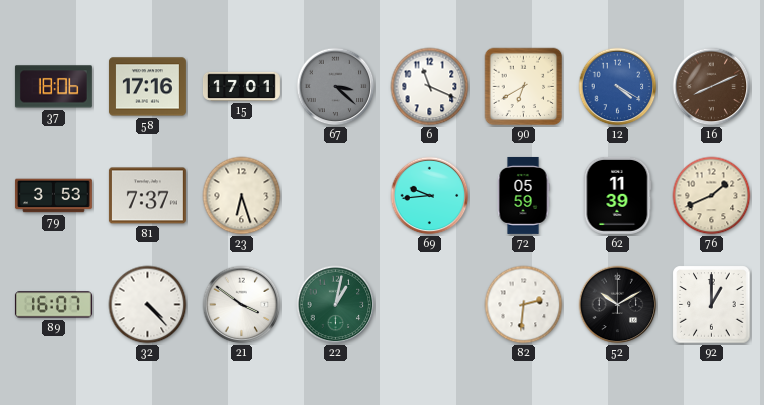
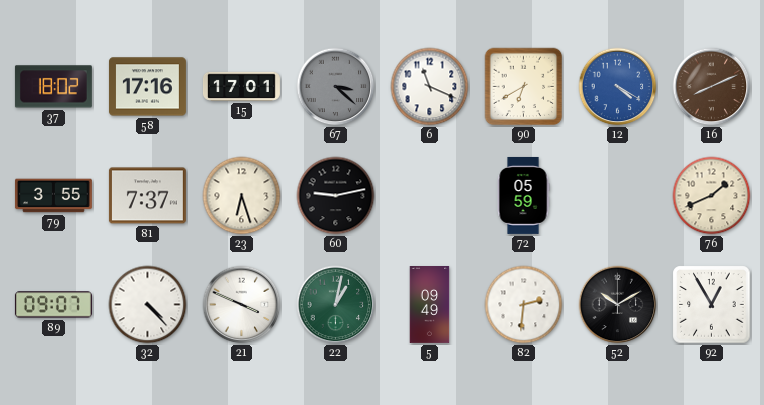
37: 18:06 -> 18:02
79: 3:53 -> 3:55
60: none -> 9:13
69: 9:44 -> none
62: 11:39 -> none
89: 16:07 -> 09:07
21: 3:51 -> 3:49
5: none -> 09:49
92: 1:00 -> 12:55
